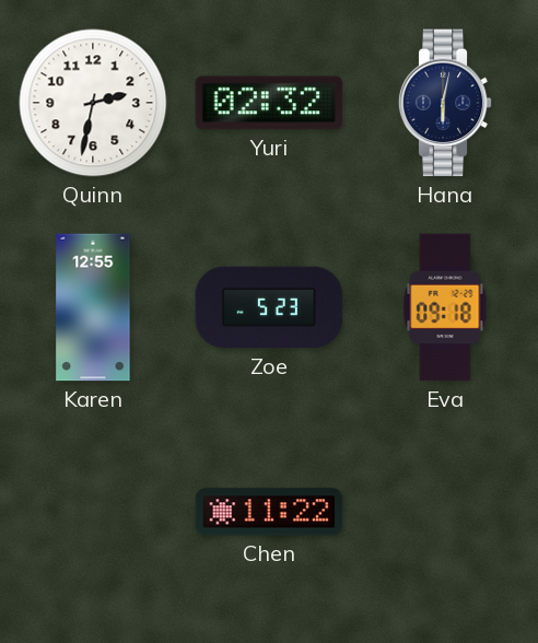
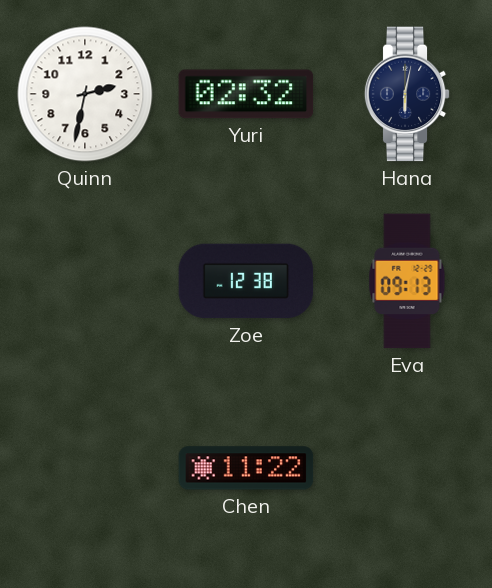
Karen: 12:55 -> none
Zoe: 5:23 -> 12:38
Eva: 09:18 -> 09:13
